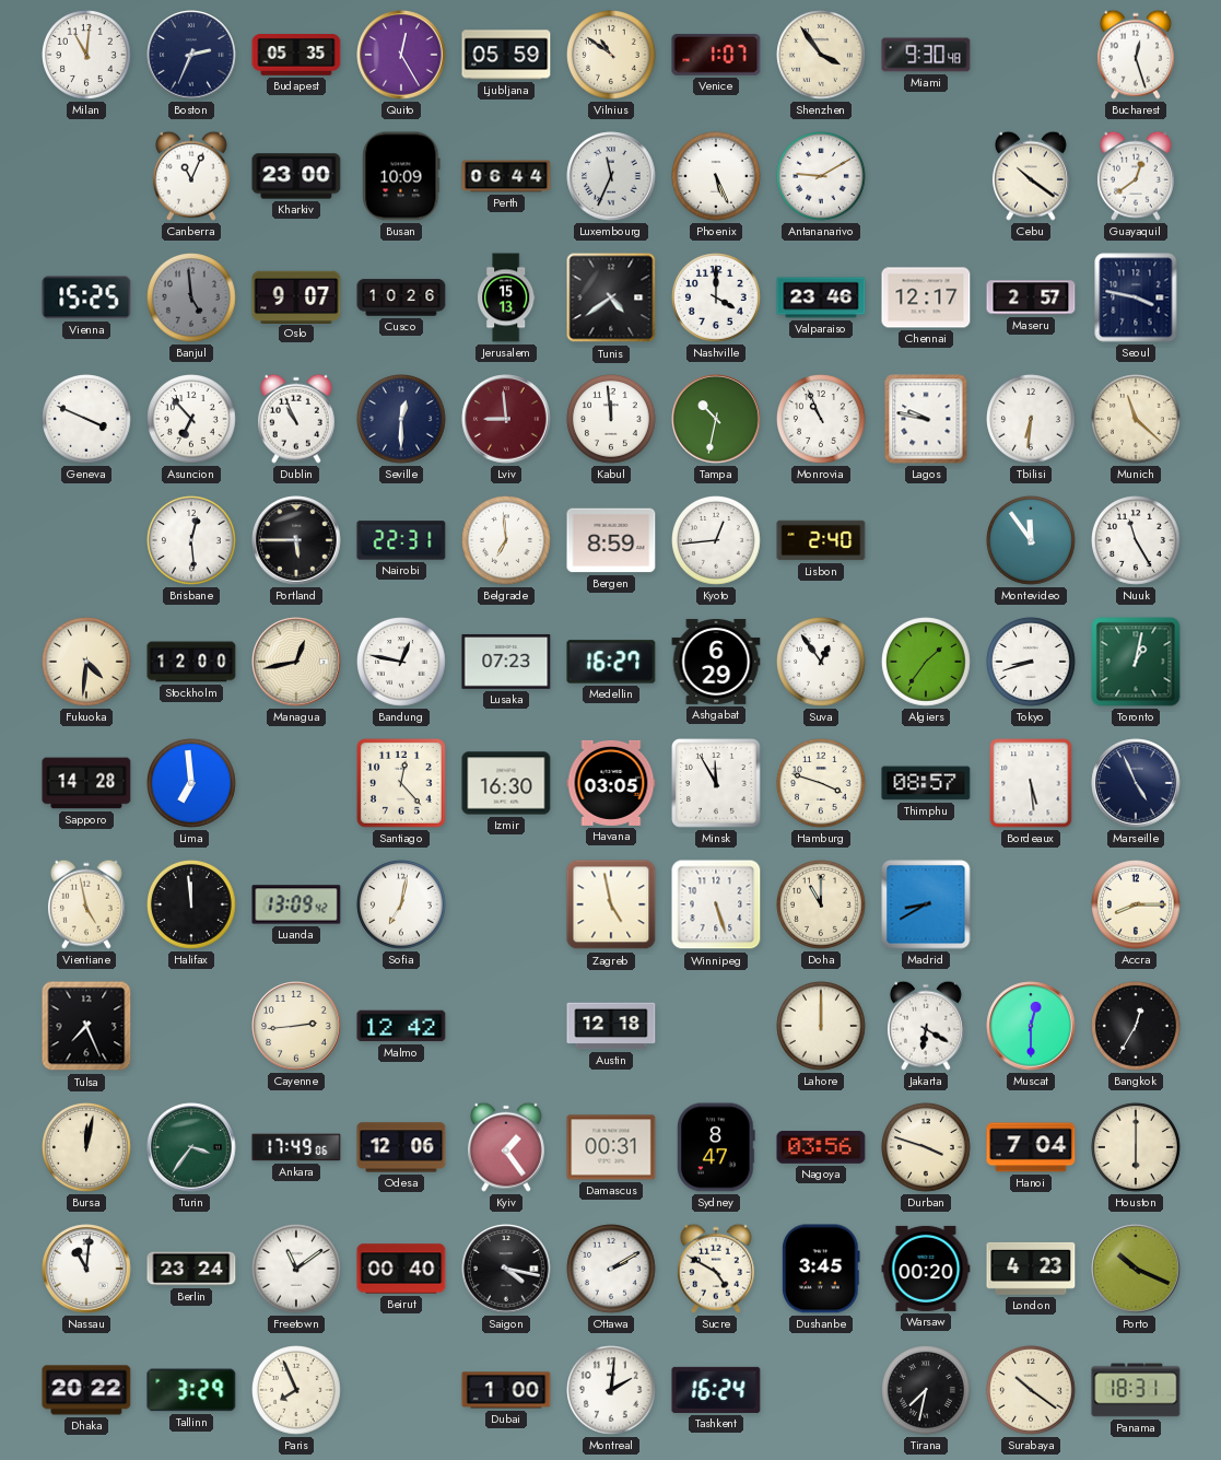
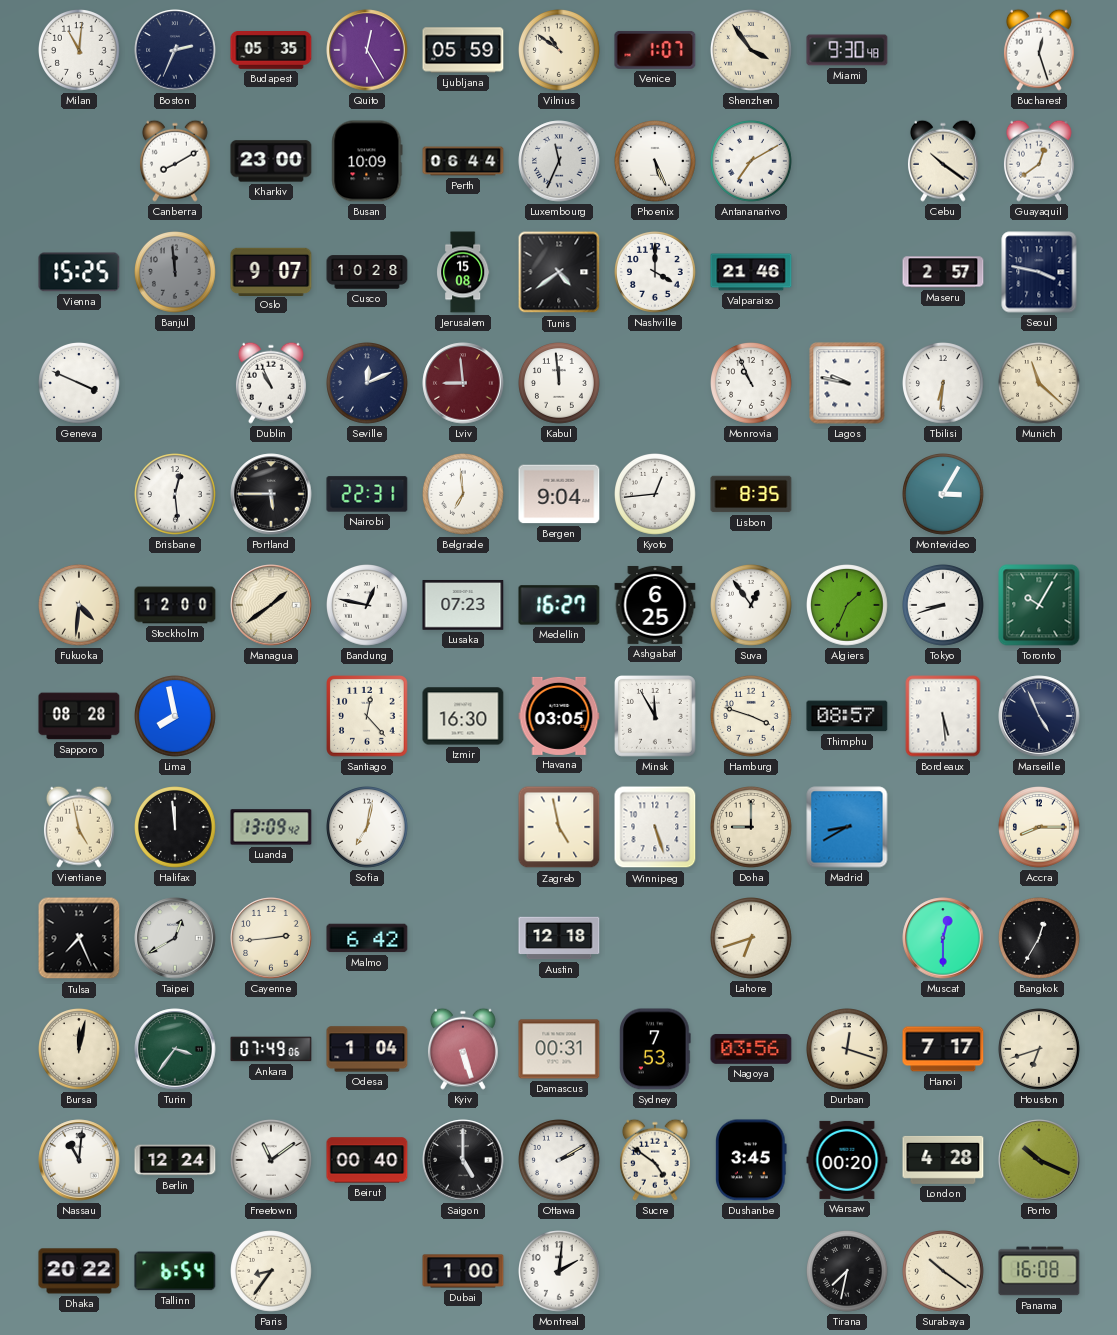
Canberra: 11:04 -> 8:10
Antananarivo: 9:10 -> 7:10
Banjul: 4:59 -> 11:59
Cusco: 10:26 -> 10:28
Jerusalem: 15:13 -> 15:08
Valparaiso: 23:46 -> 21:46
Chennai: 12:17 -> none
Asuncion: 6:53 -> none
Seville: 12:30 -> 12:11
Tampa: 10:32 -> none
Bergen: 8:59 -> 9:04
Lisbon: 2:40 -> 8:35
Montevideo: 11:54 -> 3:05
Nuuk: 11:25 -> none
Managua: 12:43 -> 1:39
Ashgabat: 6:29 -> 6:25
Algiers: 1:36 -> 1:34
Toronto: 1:02 -> 10:05
Sapporo: 14:28 -> 08:28
Lima: 6:59 -> 7:58
Doha: 11:00 -> 9:00
Taipei: none -> 12:40
Malmo: 12:42 -> 6:42
Lahore: 12:00 -> 6:42
Jakarta: 6:20 -> none
Ankara: 17:49 -> 07:49
Odesa: 12:06 -> 1:04
Kyiv: 1:24 -> 5:27
Sydney: 8:47 -> 7:53
Durban: 3:48 -> 12:18
Hanoi: 7:04 -> 7:17
Houston: 6:00 -> 6:42
Berlin: 23:24 -> 12:24
Saigon: 4:17 -> 5:00
Sucre: 4:50 -> 4:51
London: 4:23 -> 4:28
Tallinn: 3:29 -> 6:54
Paris: 7:56 -> 8:36
Tashkent: 16:24 -> none
Panama: 18:31 -> 16:08
